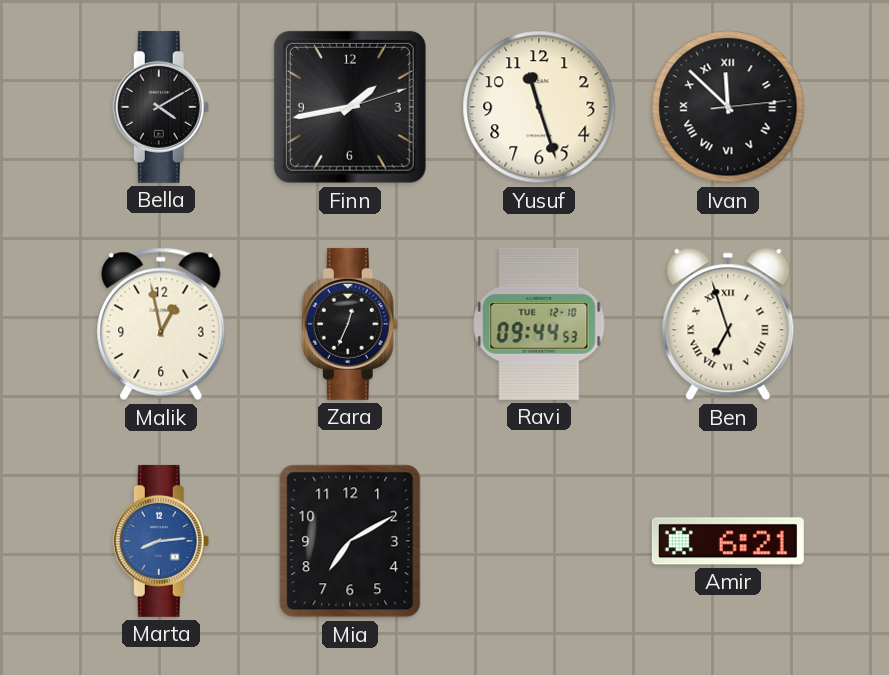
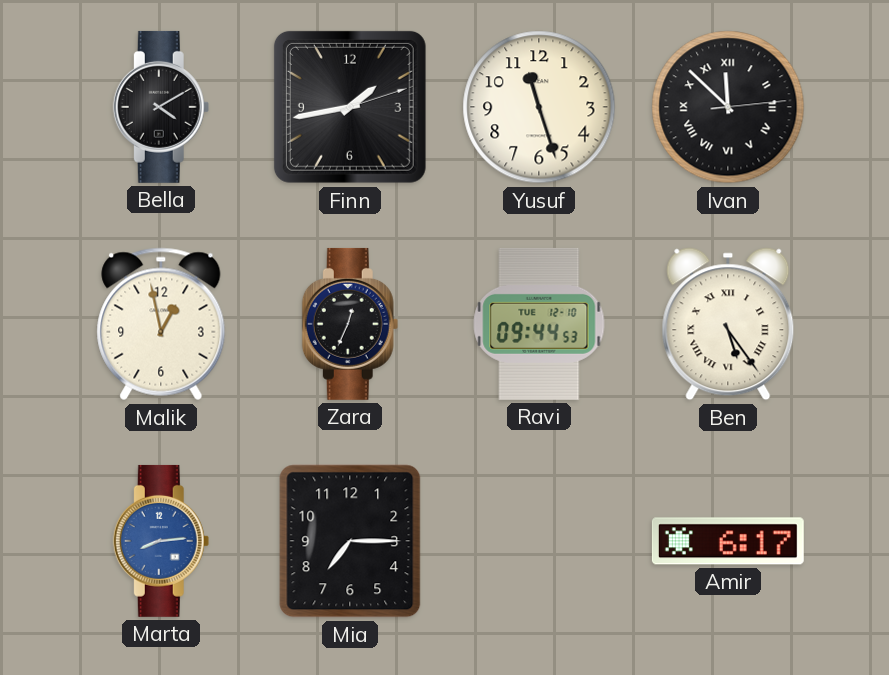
Ben: 6:57 -> 5:24
Mia: 7:10 -> 7:15
Amir: 6:21 -> 6:17
